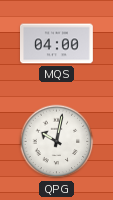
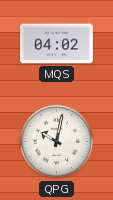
MQS: 04:00 -> 04:02
